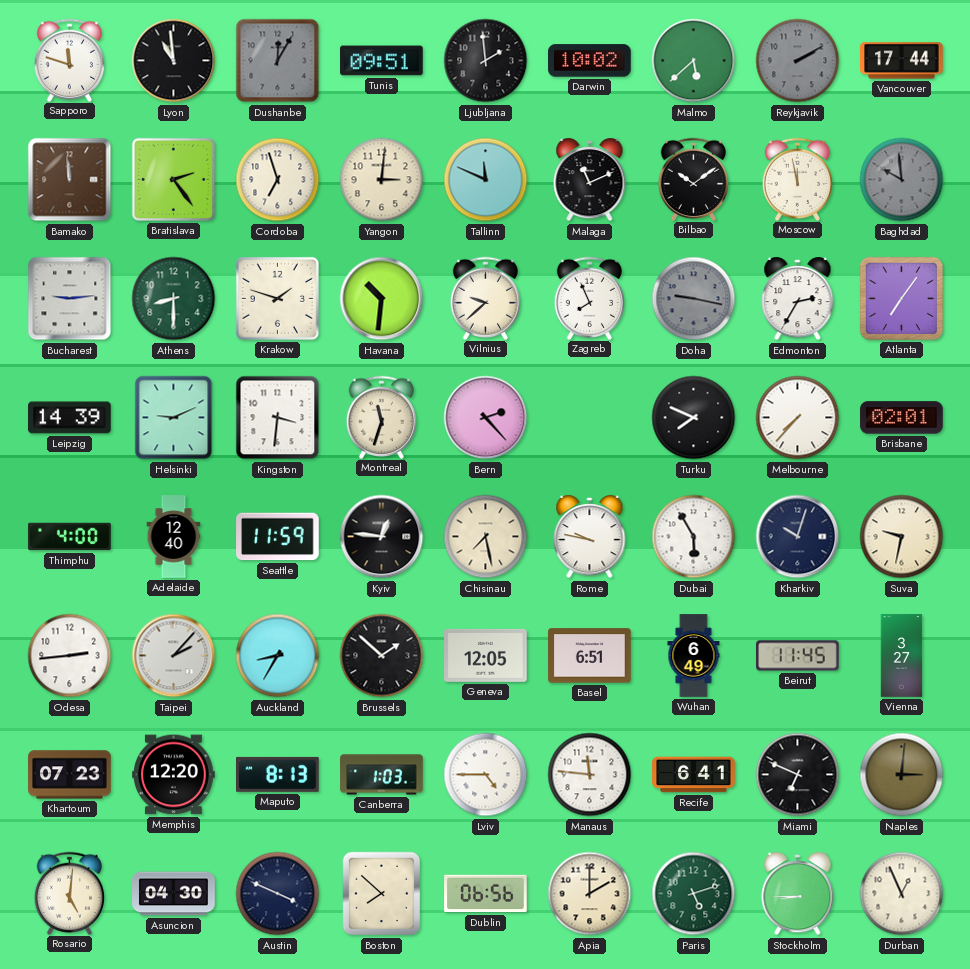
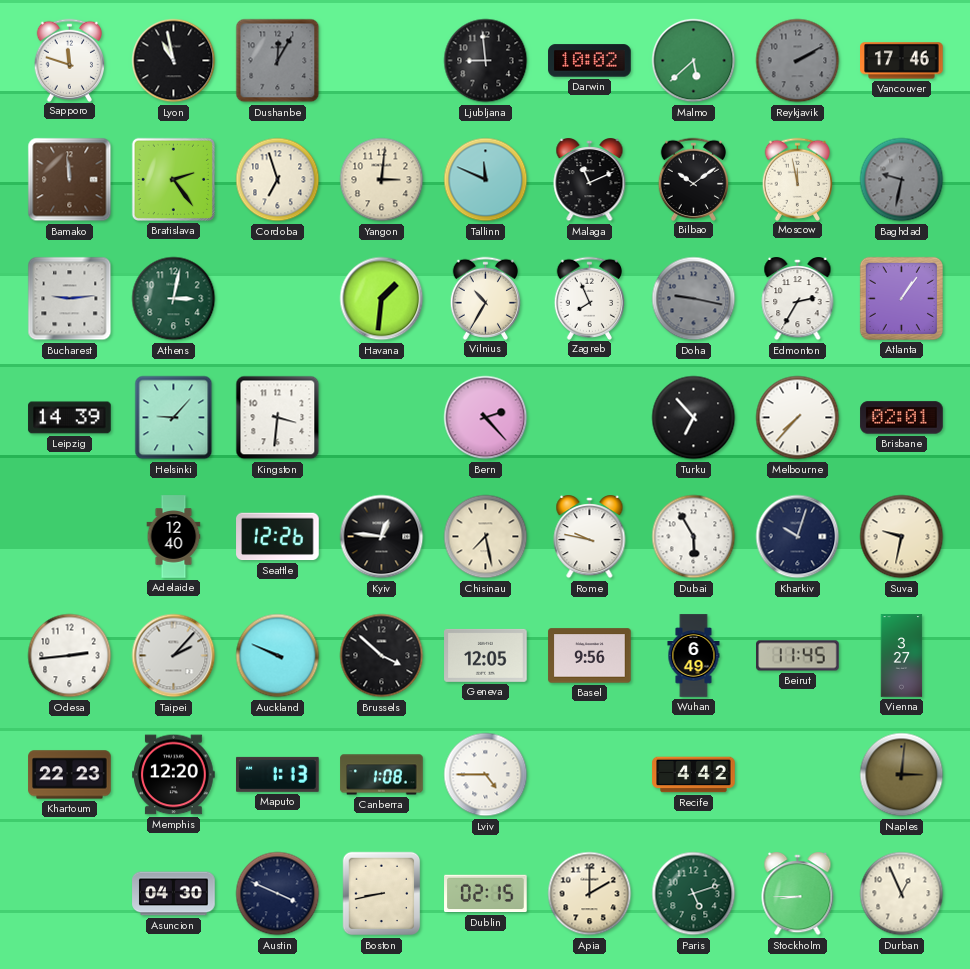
Lyon: 10:59 -> 10:58
Tunis: 09:51 -> none
Ljubljana: 1:59 -> 8:59
Vancouver: 17:44 -> 17:46
Baghdad: 9:59 -> 9:32
Athens: 8:30 -> 3:02
Krakow: 1:48 -> none
Havana: 10:31 -> 1:31
Vilnius: 9:38 -> 10:35
Atlanta: 7:06 -> 1:06
Helsinki: 9:11 -> 9:07
Montreal: 11:33 -> none
Turku: 7:49 -> 6:53
Thimphu: 4:00 -> none
Seattle: 11:59 -> 12:26
Auckland: 8:35 -> 9:49
Brussels: 1:52 -> 3:52
Basel: 6:51 -> 9:56
Khartoum: 07:23 -> 22:23
Maputo: 8:13 -> 1:13
Canberra: 1:03 -> 1:08
Manaus: 11:46 -> none
Recife: 6:41 -> 4:42
Miami: 6:49 -> none
Rosario: 5:01 -> none
Boston: 7:52 -> 8:43
Dublin: 06:56 -> 02:15
